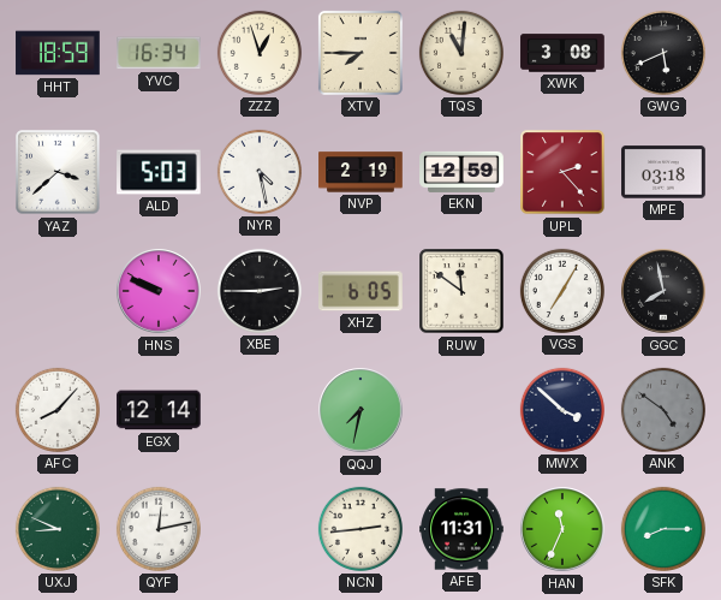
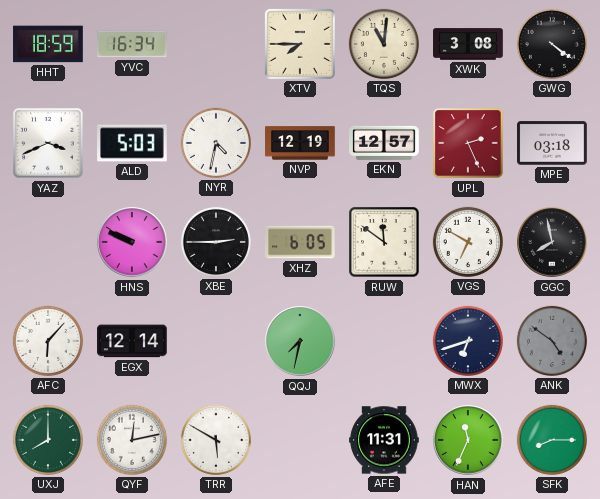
ZZZ: 12:57 -> none
GWG: 5:41 -> 4:21
YAZ: 3:38 -> 3:41
NYR: 4:28 -> 4:32
NVP: 2:19 -> 12:19
EKN: 12:59 -> 12:57
UPL: 2:23 -> 2:26
VGS: 7:05 -> 6:50
AFC: 8:07 -> 6:07
MWX: 3:52 -> 6:42
UXJ: 8:49 -> 8:00
TRR: none -> 5:50
NCN: 2:44 -> none
